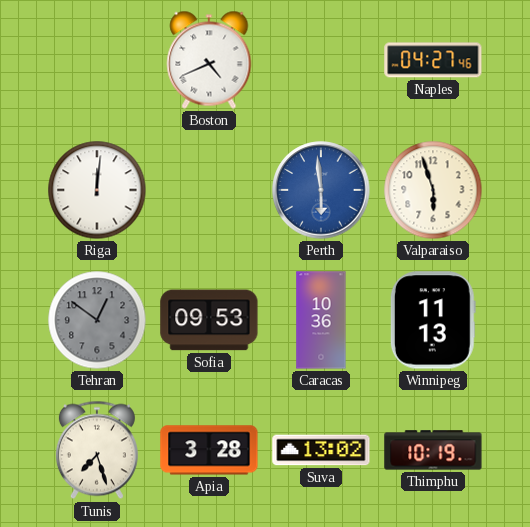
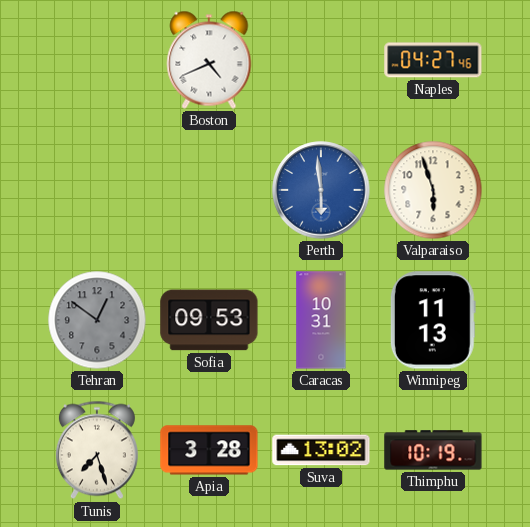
Riga: 12:01 -> none
Caracas: 10:36 -> 10:31
